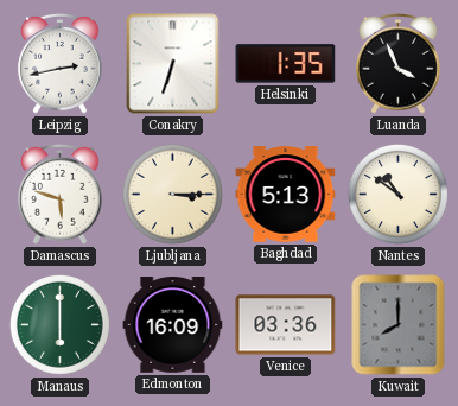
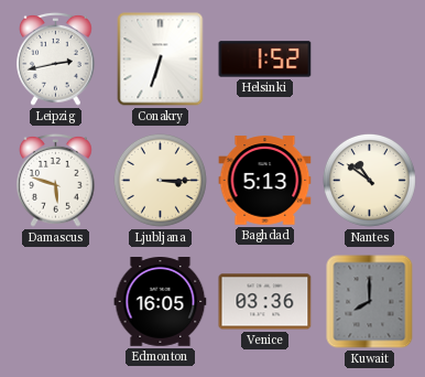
Helsinki: 1:35 -> 1:52
Luanda: 3:56 -> none
Manaus: 6:00 -> none
Edmonton: 16:09 -> 16:05
